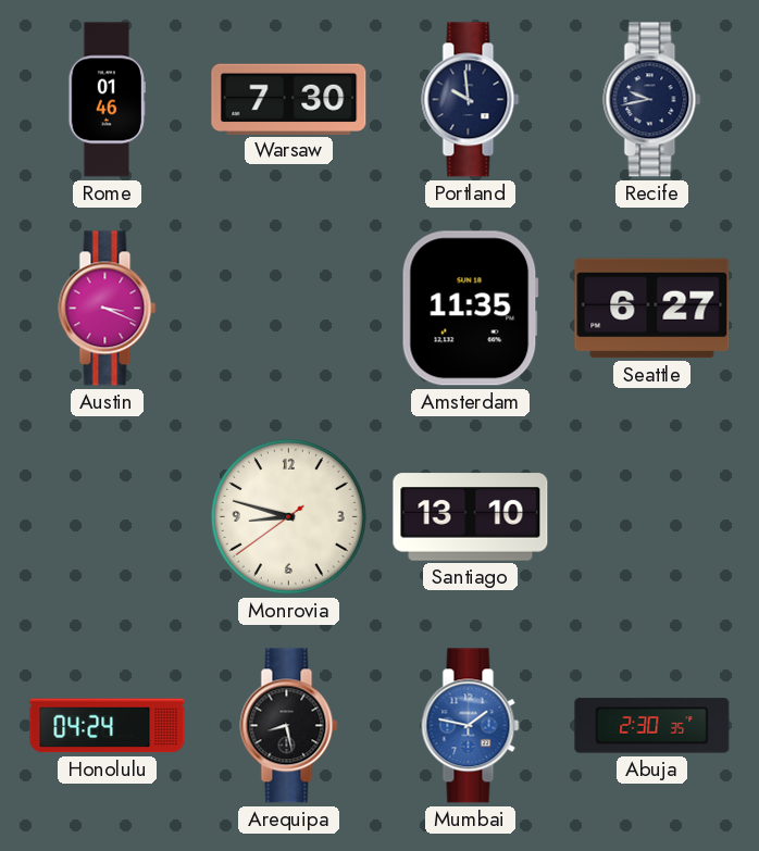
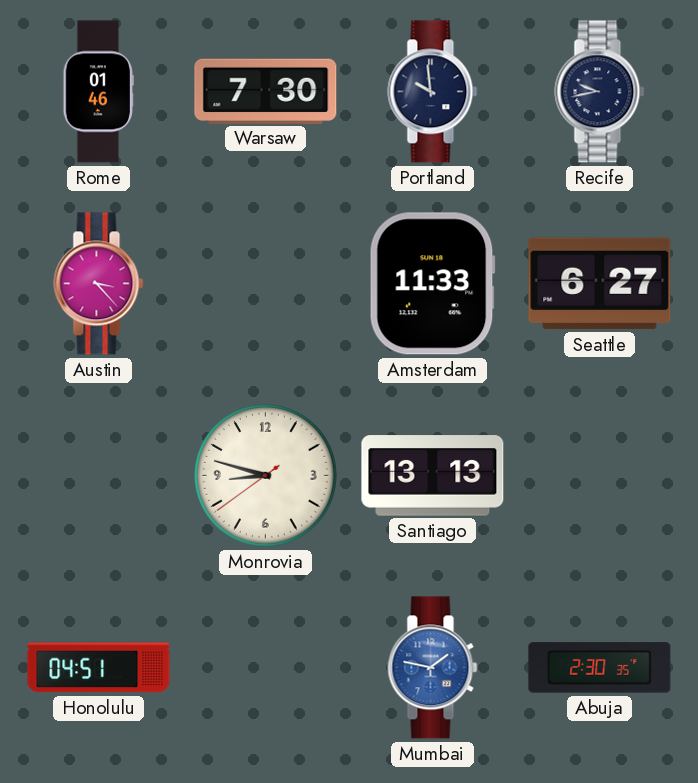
Austin: 3:19 -> 3:23
Amsterdam: 11:35 -> 11:33
Santiago: 13:10 -> 13:13
Honolulu: 04:24 -> 04:51
Arequipa: 8:28 -> none
